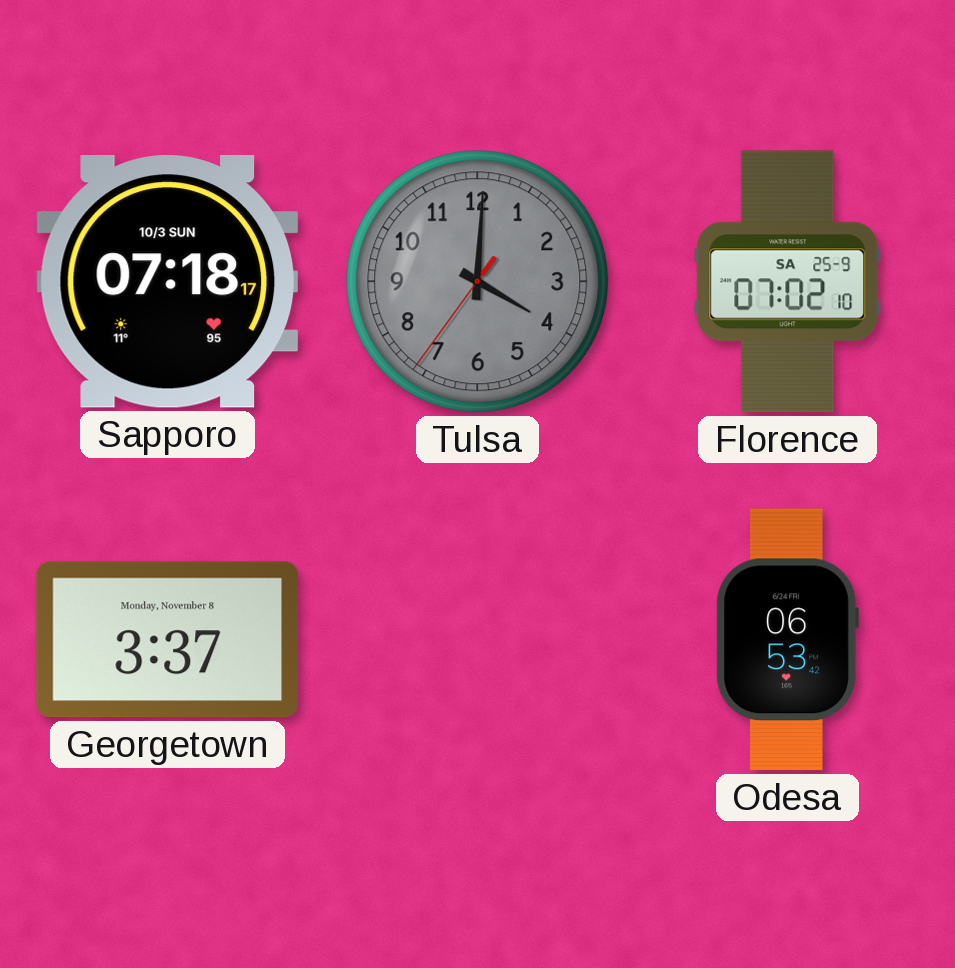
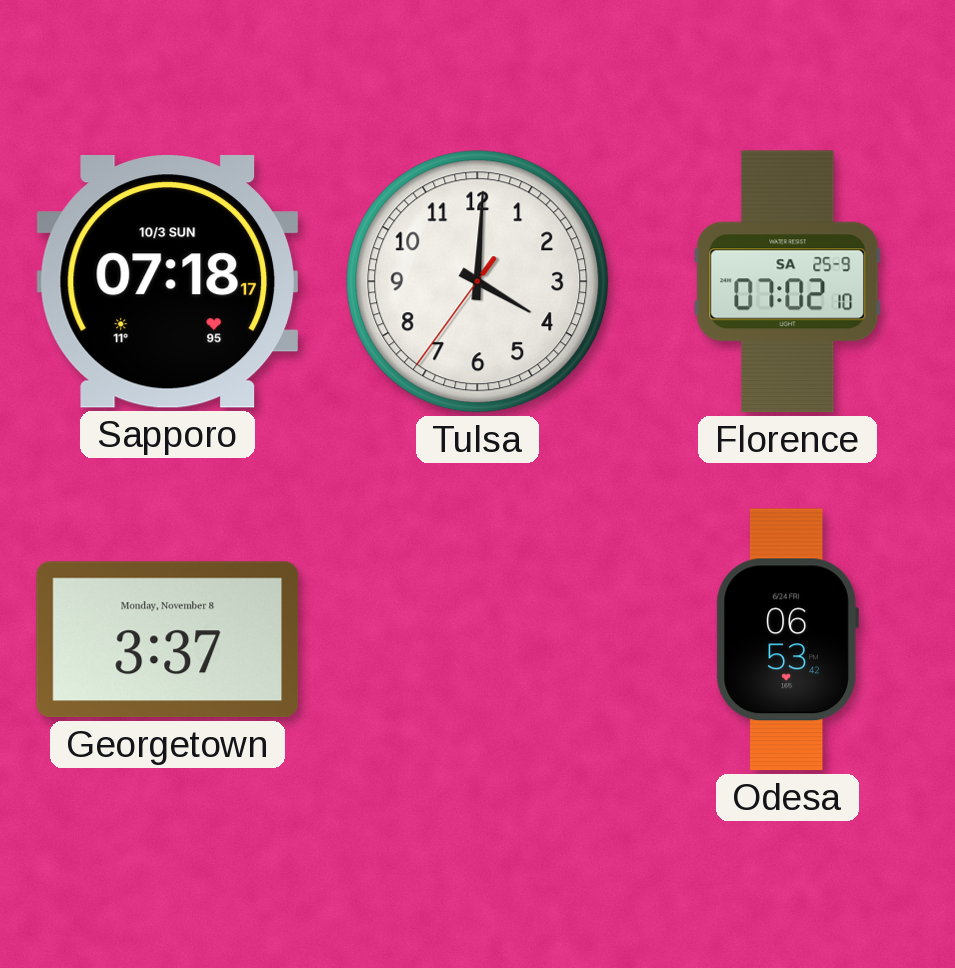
Tulsa dial: grey -> white
